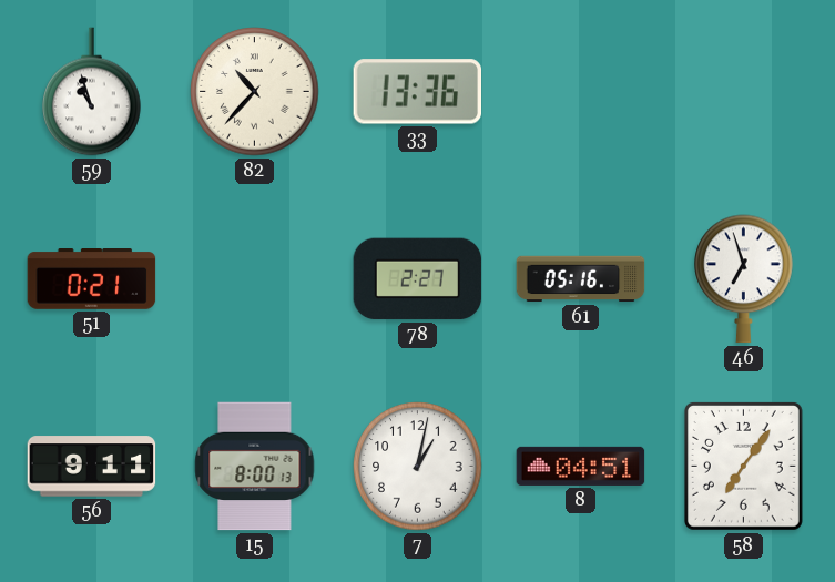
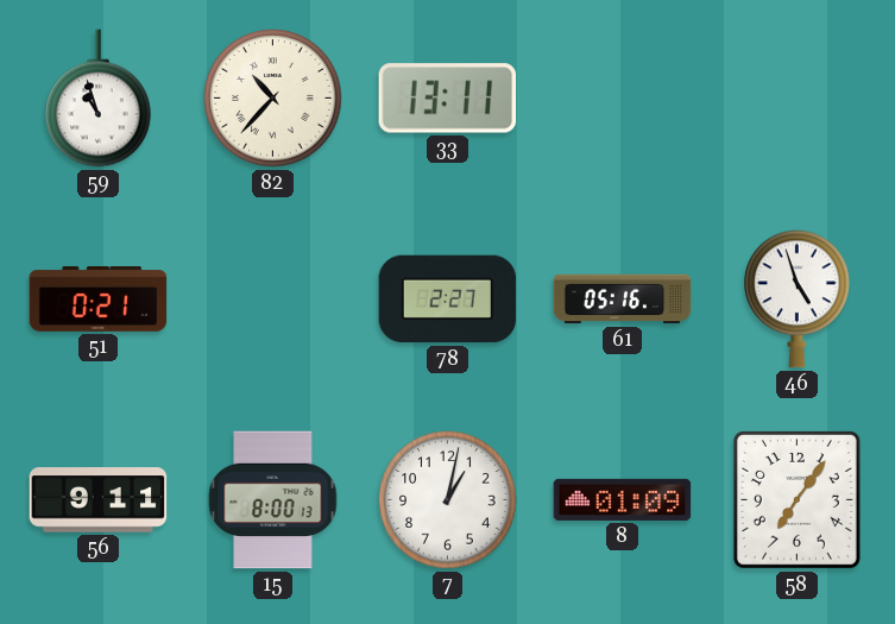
33: 13:36 -> 13:11
46: 6:57 -> 4:57
8: 04:51 -> 01:09
